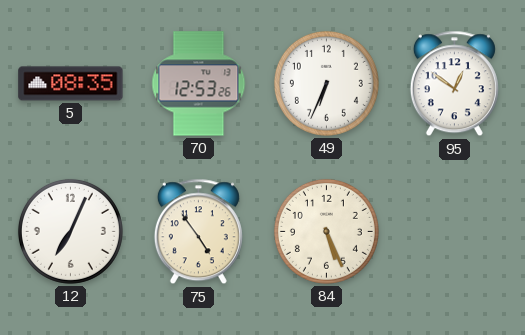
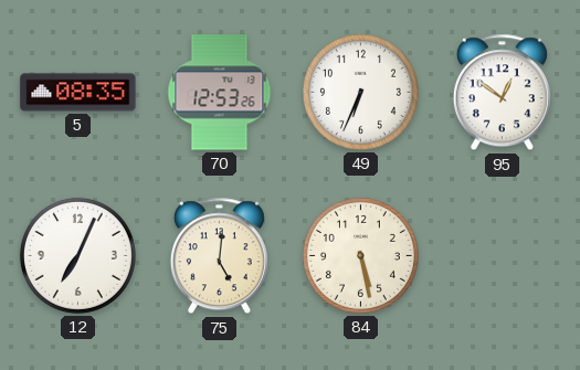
75: 4:54 -> 5:01
84: 5:26 -> 5:28
